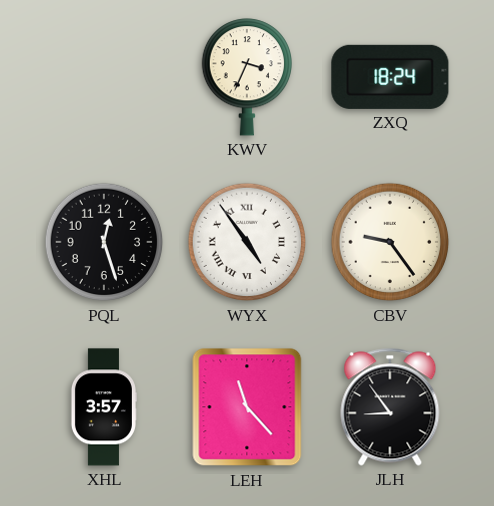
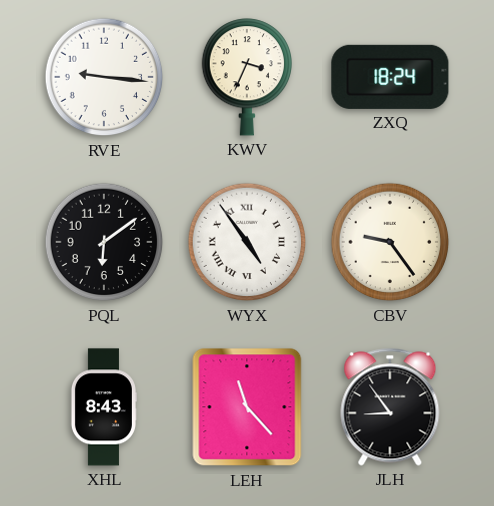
RVE: none -> 9:16
PQL: 12:27 -> 6:09
XHL: 3:57 -> 8:43
